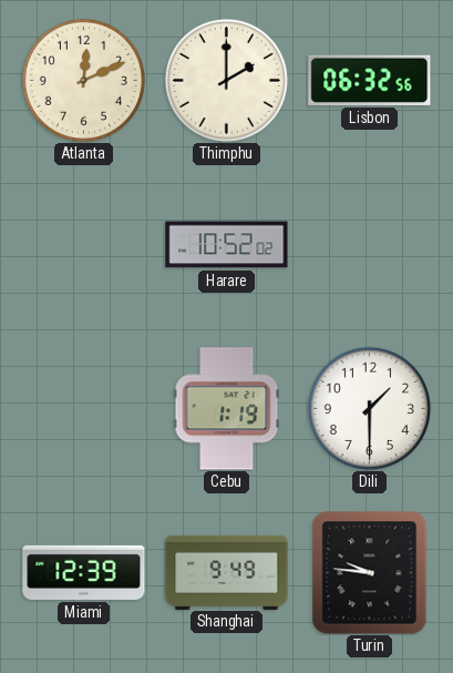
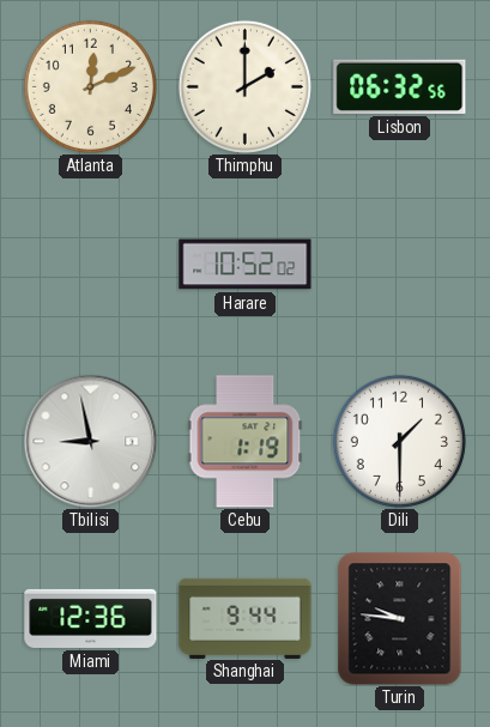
Tbilisi: none -> 8:58
Miami: 12:39 -> 12:36
Shanghai: 9:49 -> 9:44
